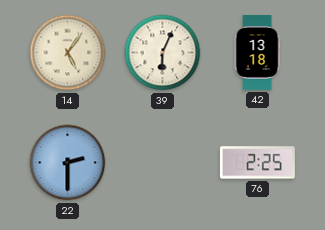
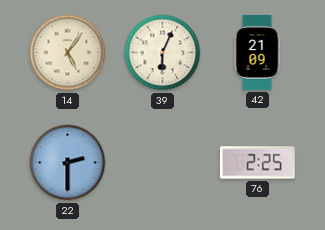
42: 13:18 -> 21:09
